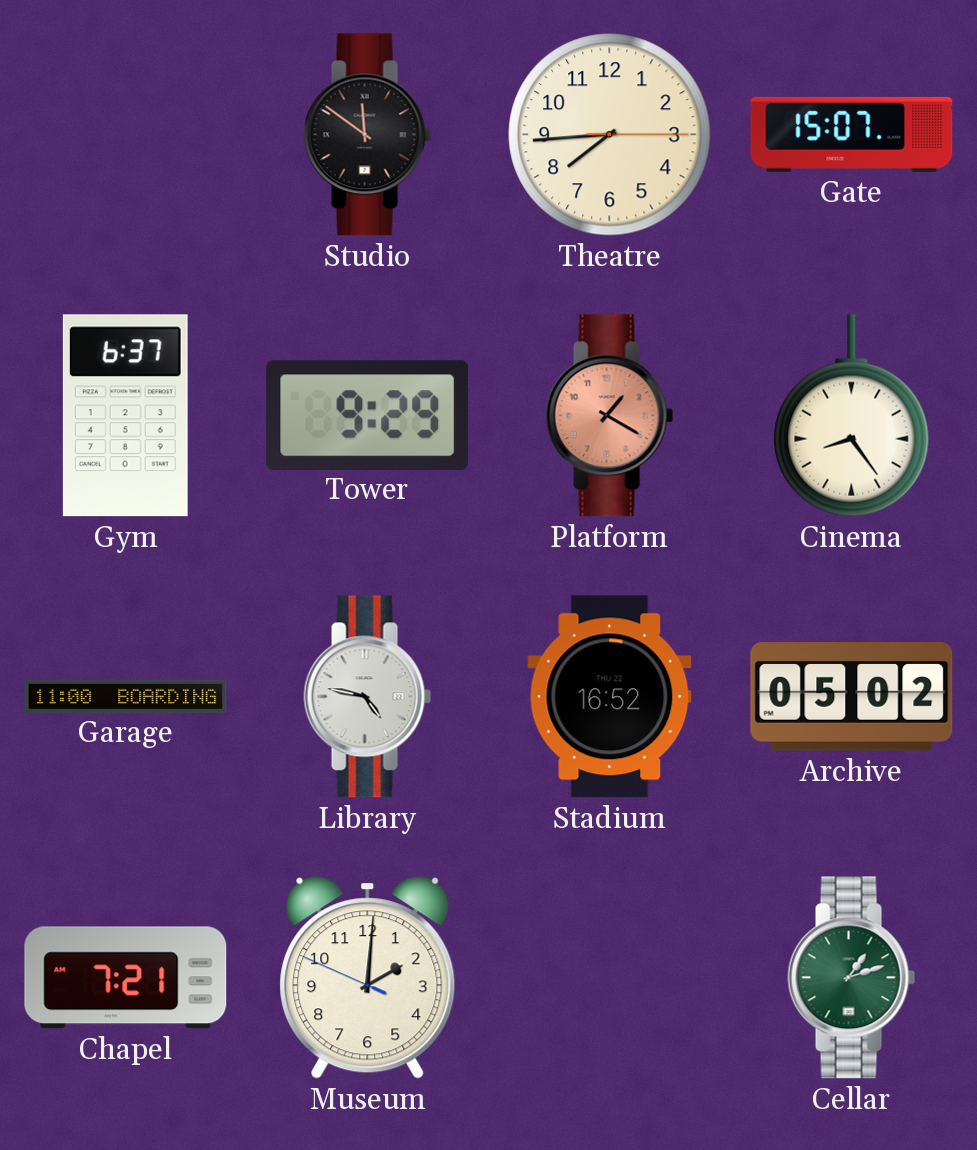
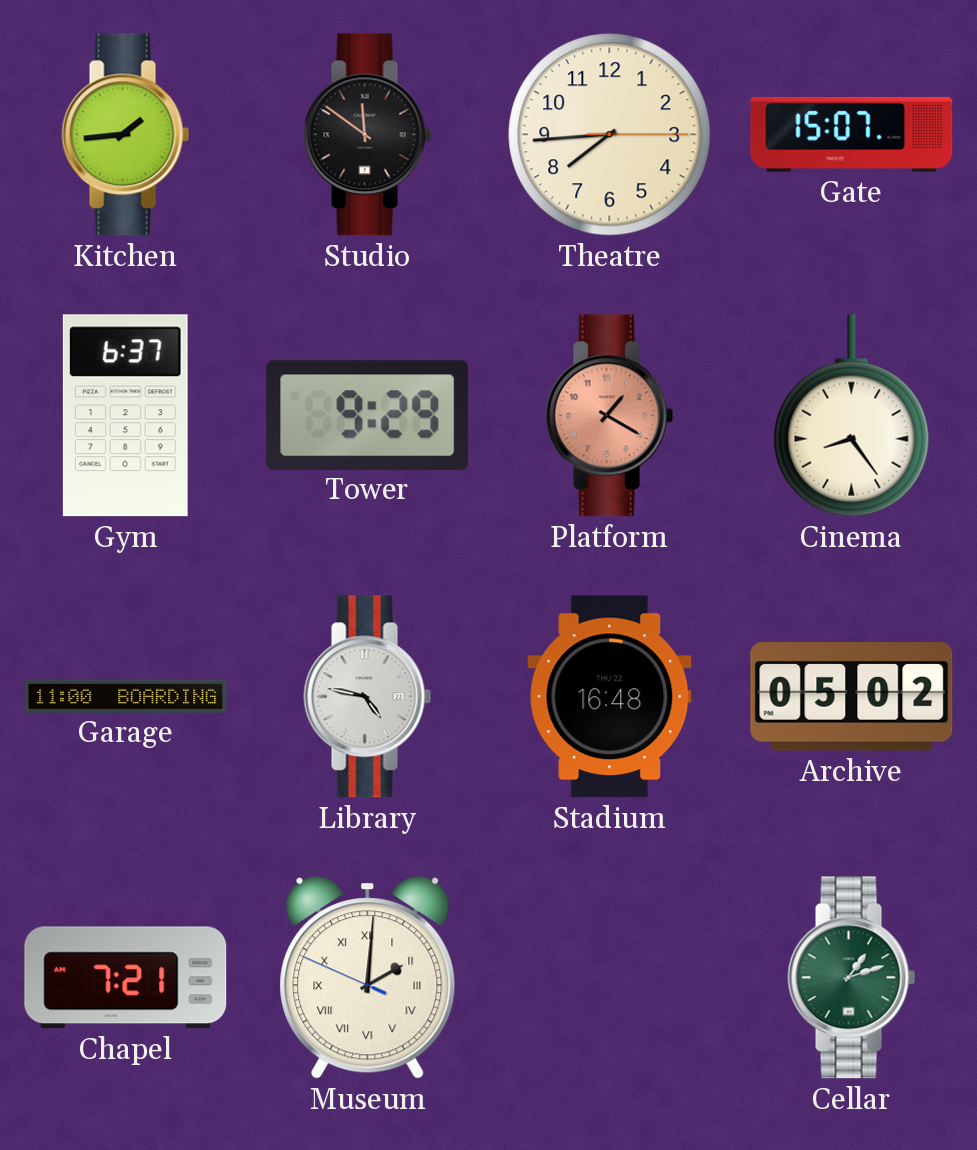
Kitchen: none -> 1:44
Stadium: 16:52 -> 16:48
Museum numerals: Arabic -> Roman
